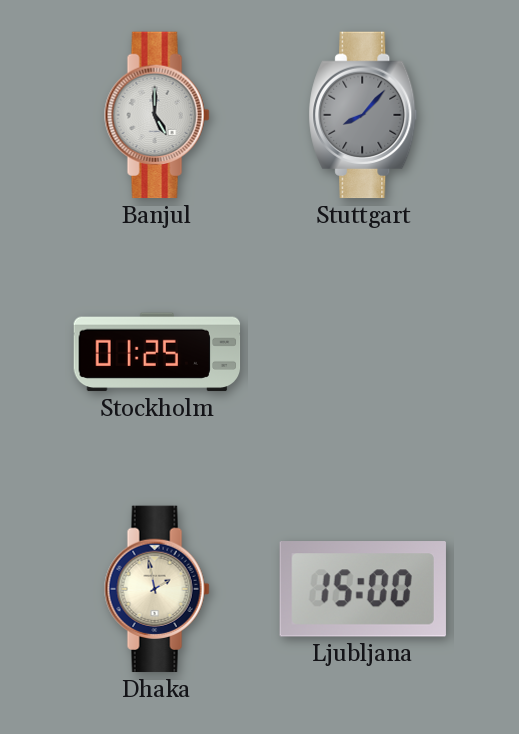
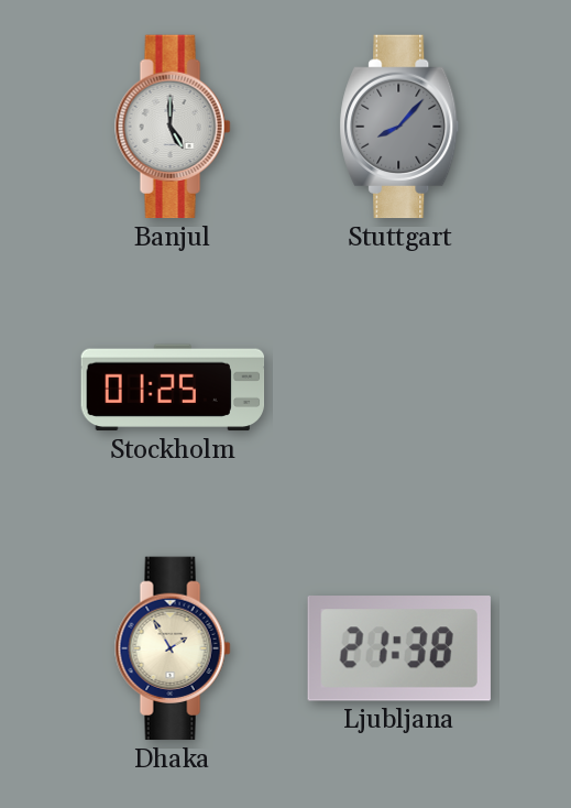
Dhaka: 1:58 -> 1:55
Ljubljana: 15:00 -> 21:38
